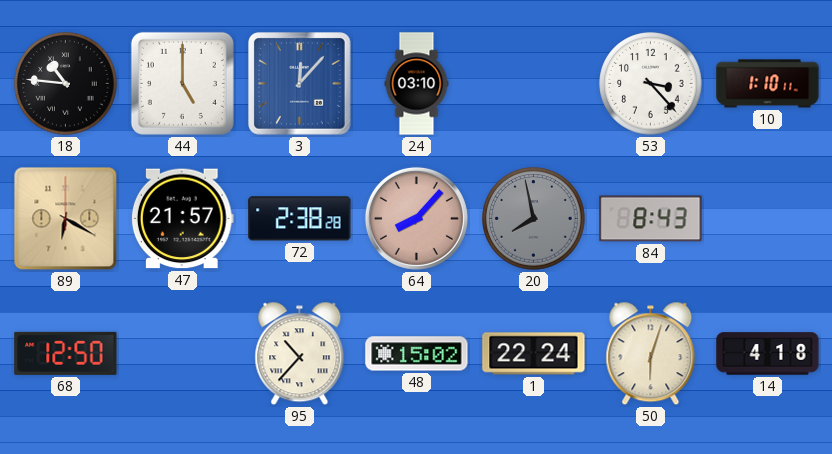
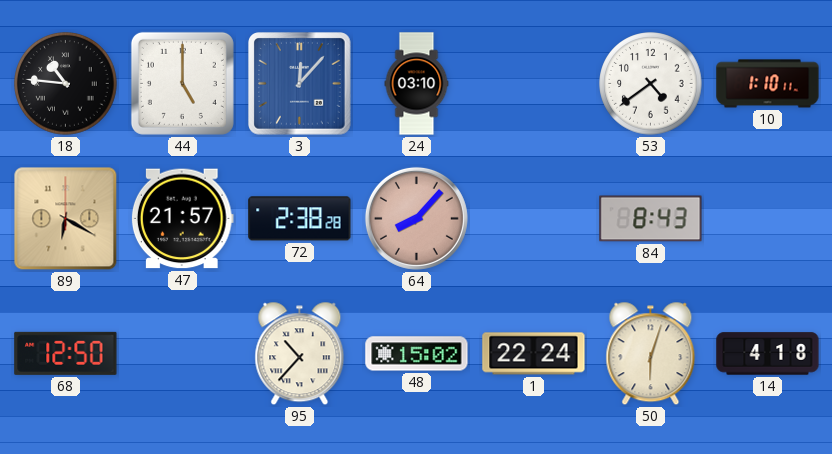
53: 3:23 -> 4:39
20: 7:58 -> none
